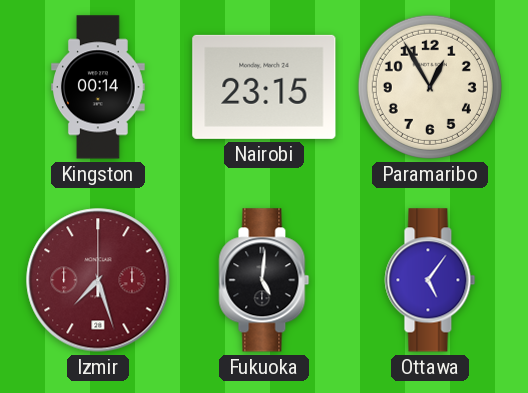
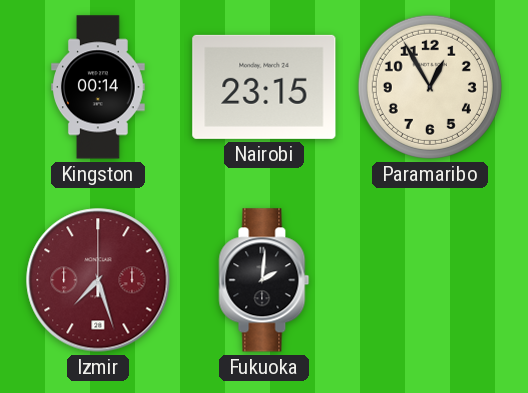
Fukuoka: 5:01 -> 2:01
Ottawa: 5:06 -> none
